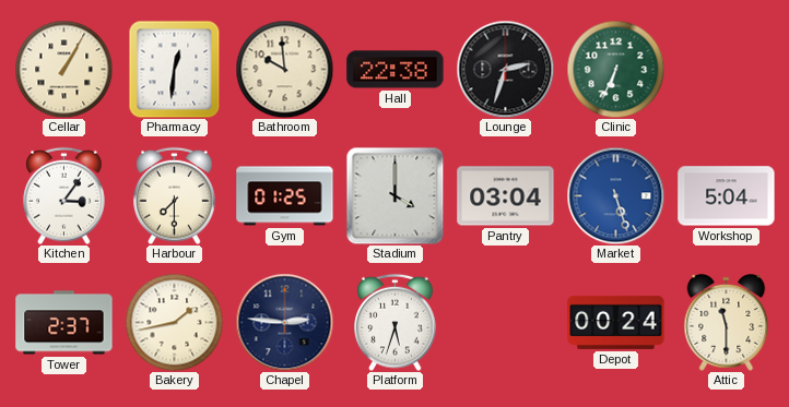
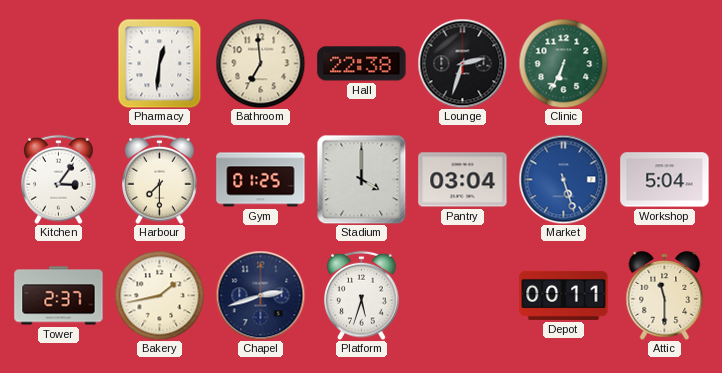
Cellar: 1:05 -> none
Bathroom: 9:59 -> 6:59
Chapel: 2:46 -> 2:42
Depot: 00:24 -> 00:11
